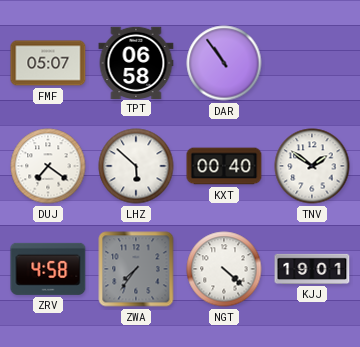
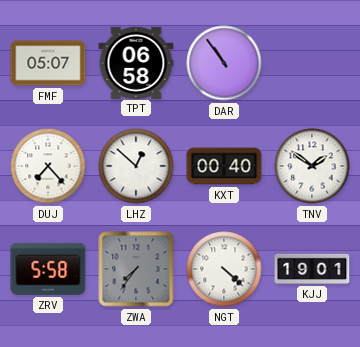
DUJ: 7:21 -> 7:23
LHZ: 5:52 -> 12:52
ZRV: 4:58 -> 5:58
